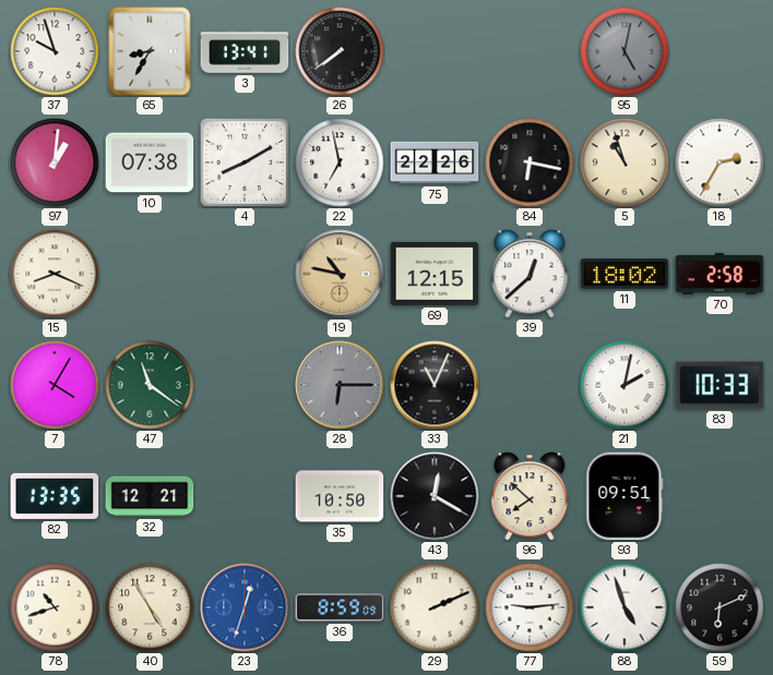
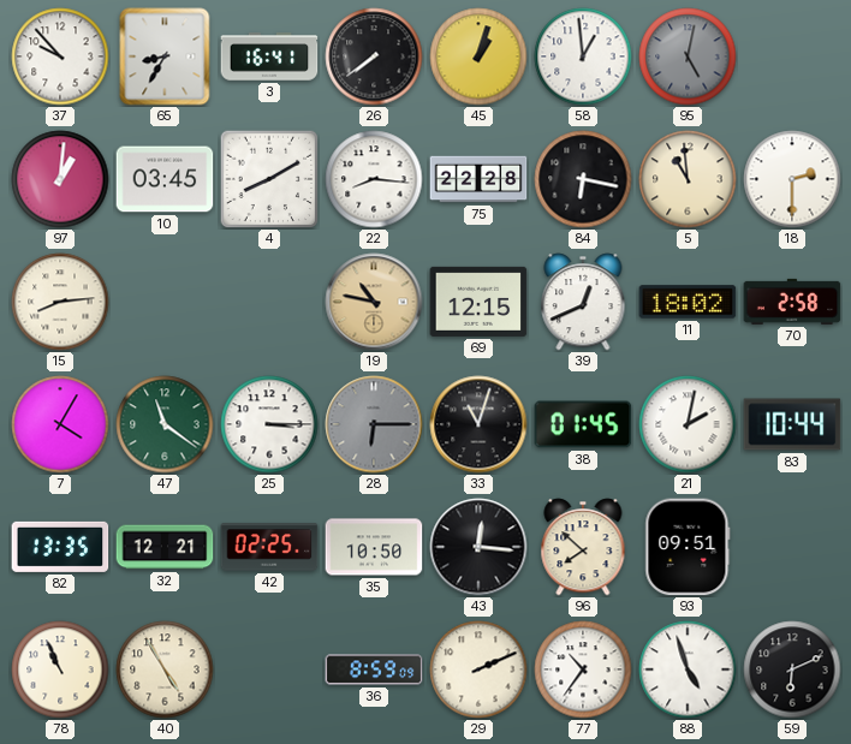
37: 9:57 -> 9:53
3: 13:41 -> 16:41
45: none -> 1:03
58: none -> 12:59
10: 07:38 -> 03:45
22: 6:58 -> 8:16
75: 22:26 -> 22:28
5: 10:57 -> 10:59
18: 2:35 -> 2:30
15: 8:19 -> 8:14
39: 12:38 -> 12:41
25: none -> 3:15
33: 11:04 -> 11:03
38: none -> 01:45
83: 10:33 -> 10:44
42: none -> 02:25
43: 12:20 -> 12:16
78: 10:42 -> 10:56
23: 12:33 -> none
77: 9:14 -> 10:36
